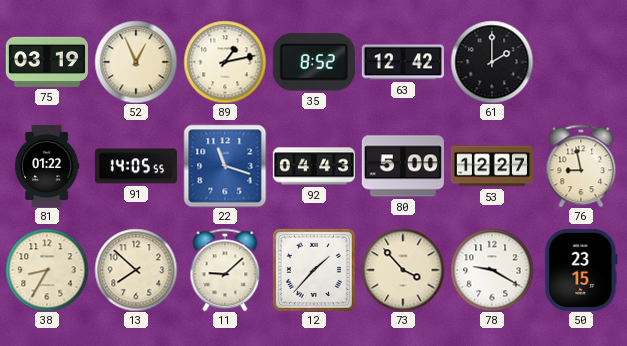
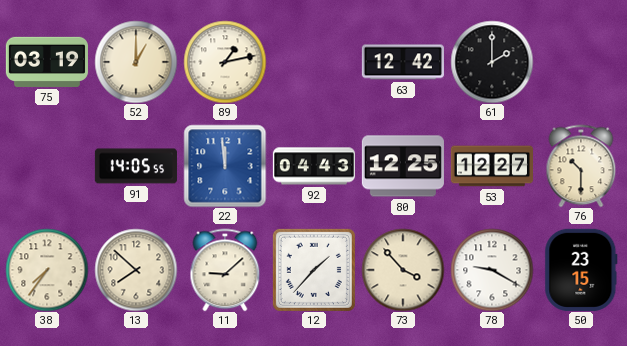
52: 12:56 -> 1:00
35: 8:52 -> none
81: 01:22 -> none
22: 11:18 -> 11:59
80: 5:00 -> 12:25
76: 8:58 -> 10:30
38: 8:35 -> 7:36
